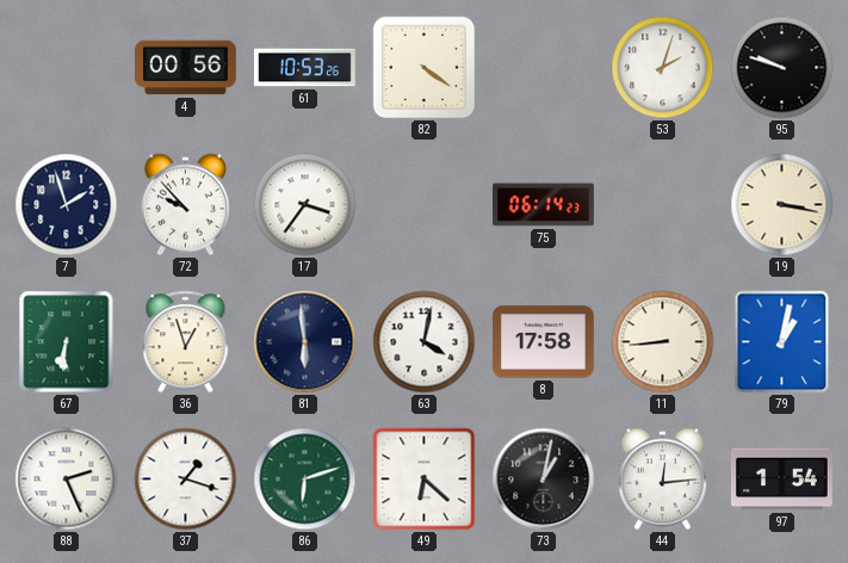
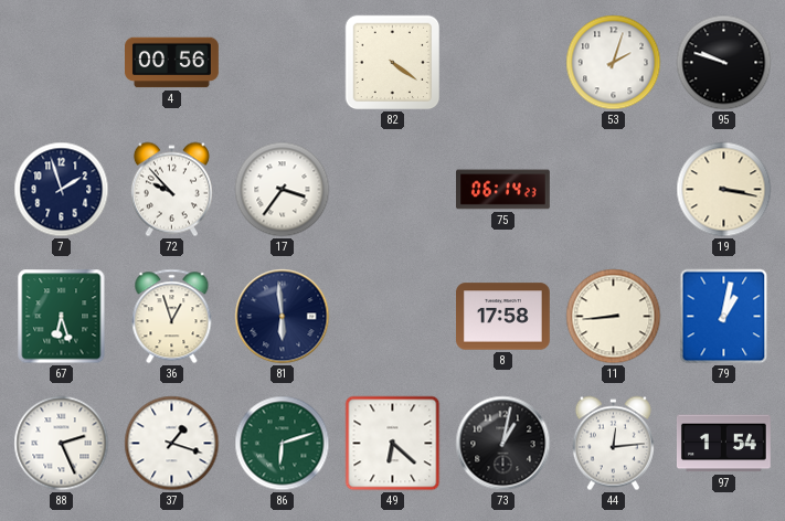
61: 10:53 -> none
67: 6:31 -> 6:27
63: 4:02 -> none
